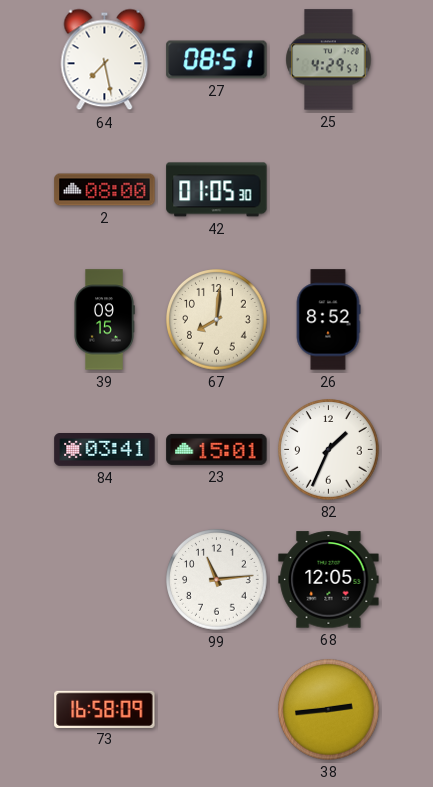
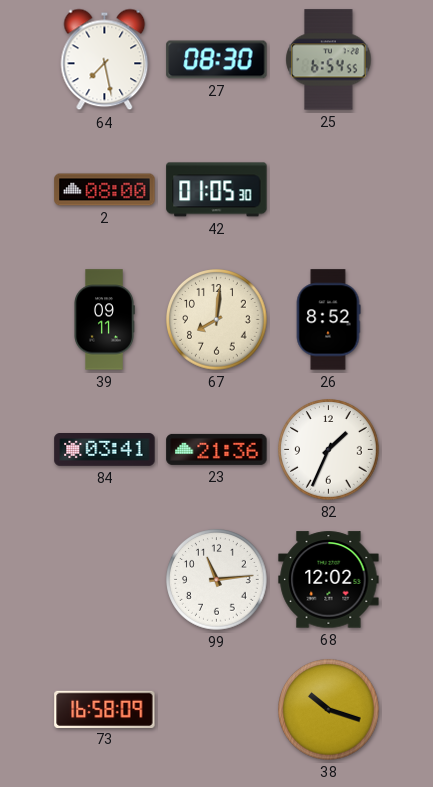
27: 08:51 -> 08:30
25: 4:29 -> 6:54
39: 09:15 -> 09:11
23: 15:01 -> 21:36
68: 12:05 -> 12:02
38: 2:44 -> 10:18
